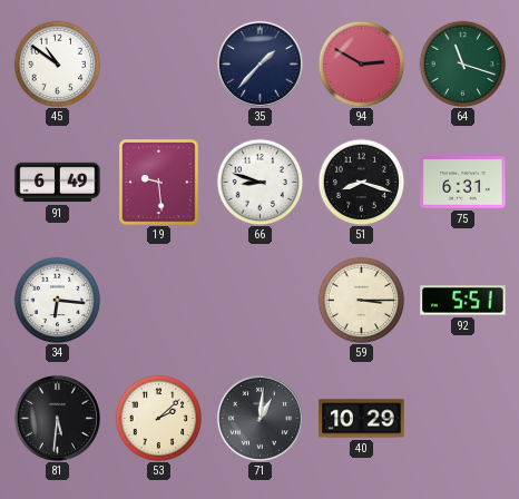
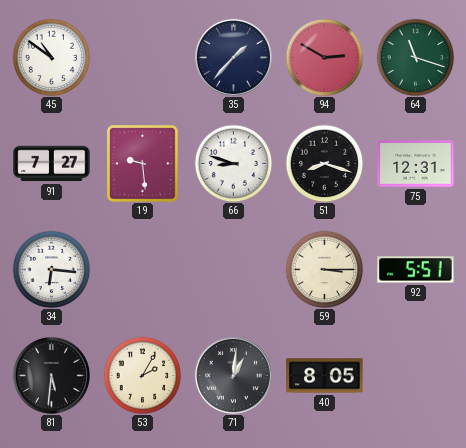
91: 6:49 -> 7:27
75: 6:31 -> 12:31
53: 2:08 -> 2:05
40: 10:29 -> 8:05
